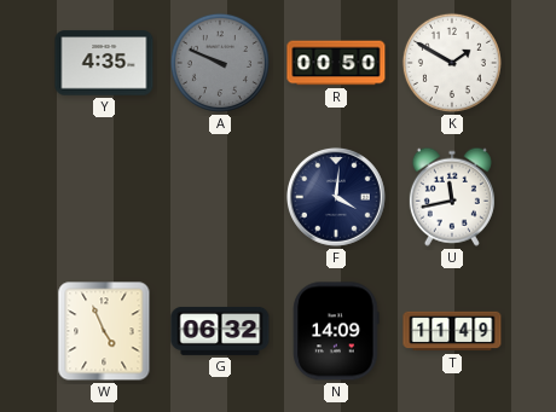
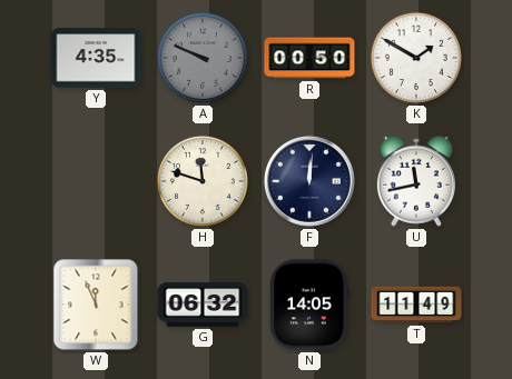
H: none -> 11:48
F: 4:01 -> 12:01
W: 4:56 -> 11:56
N: 14:09 -> 14:05
